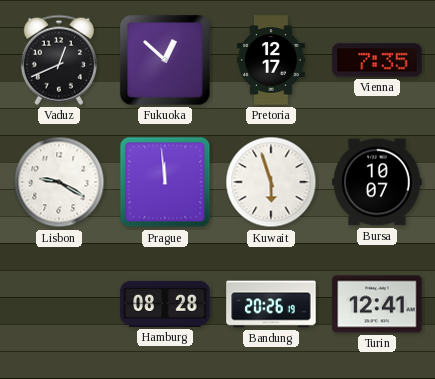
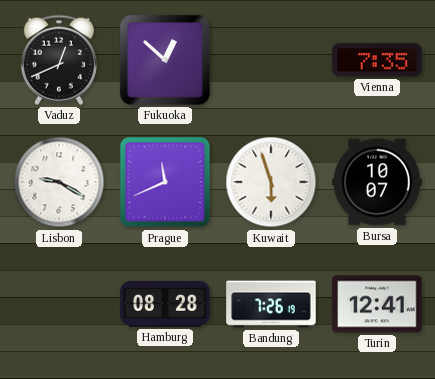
Pretoria: 12:17 -> none
Prague: 11:59 -> 11:41
Bandung: 20:26 -> 7:26
